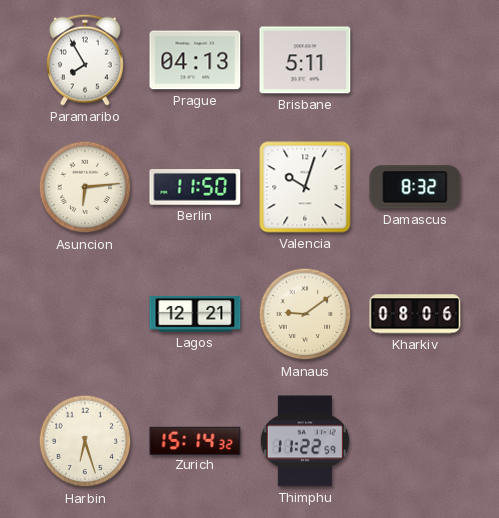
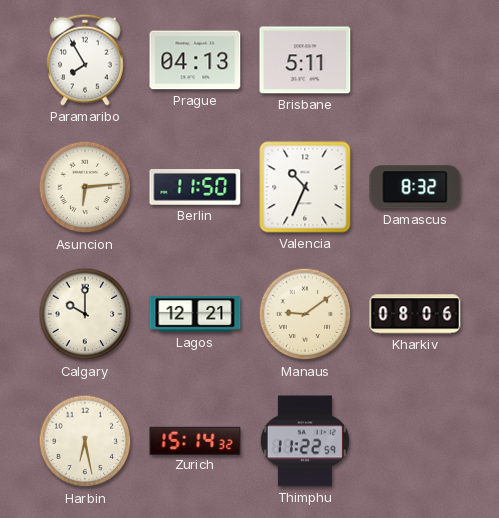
Valencia: 10:03 -> 10:34
Calgary: none -> 10:00
Harbin: 6:27 -> 6:28
